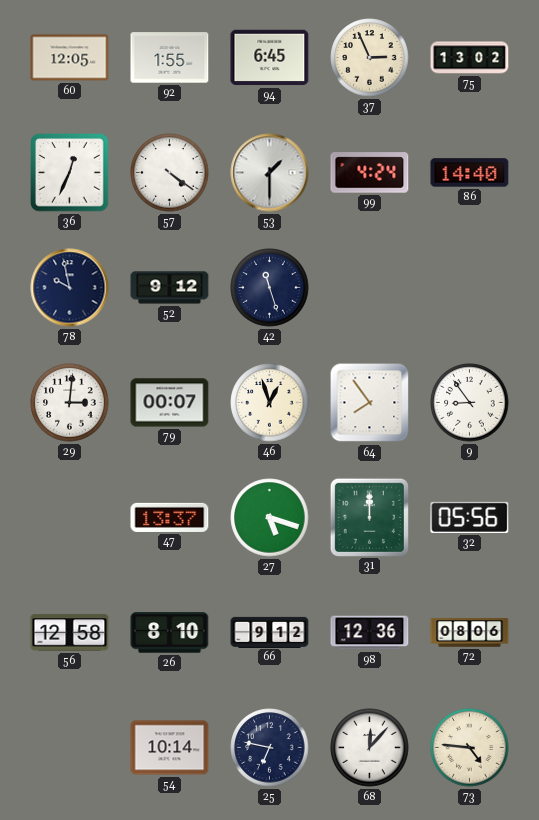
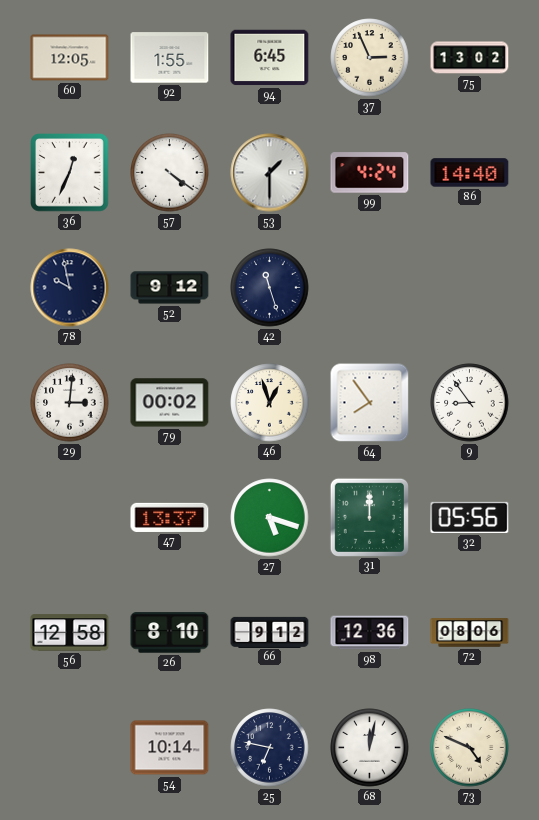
79: 00:07 -> 00:02
68: 12:07 -> 12:02
73: 4:46 -> 4:49
